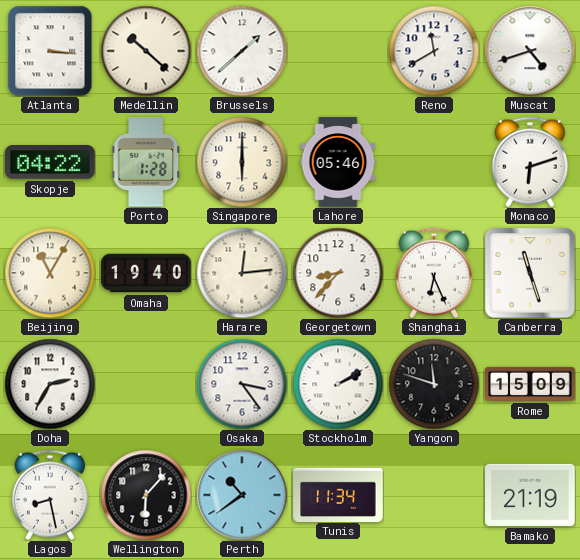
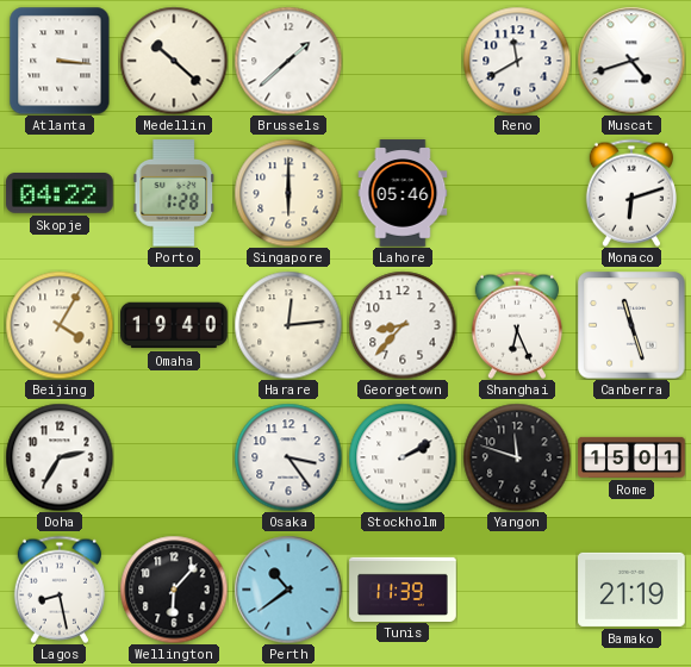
Beijing: 11:05 -> 4:05
Rome: 15:09 -> 15:01
Tunis: 11:34 -> 11:39
